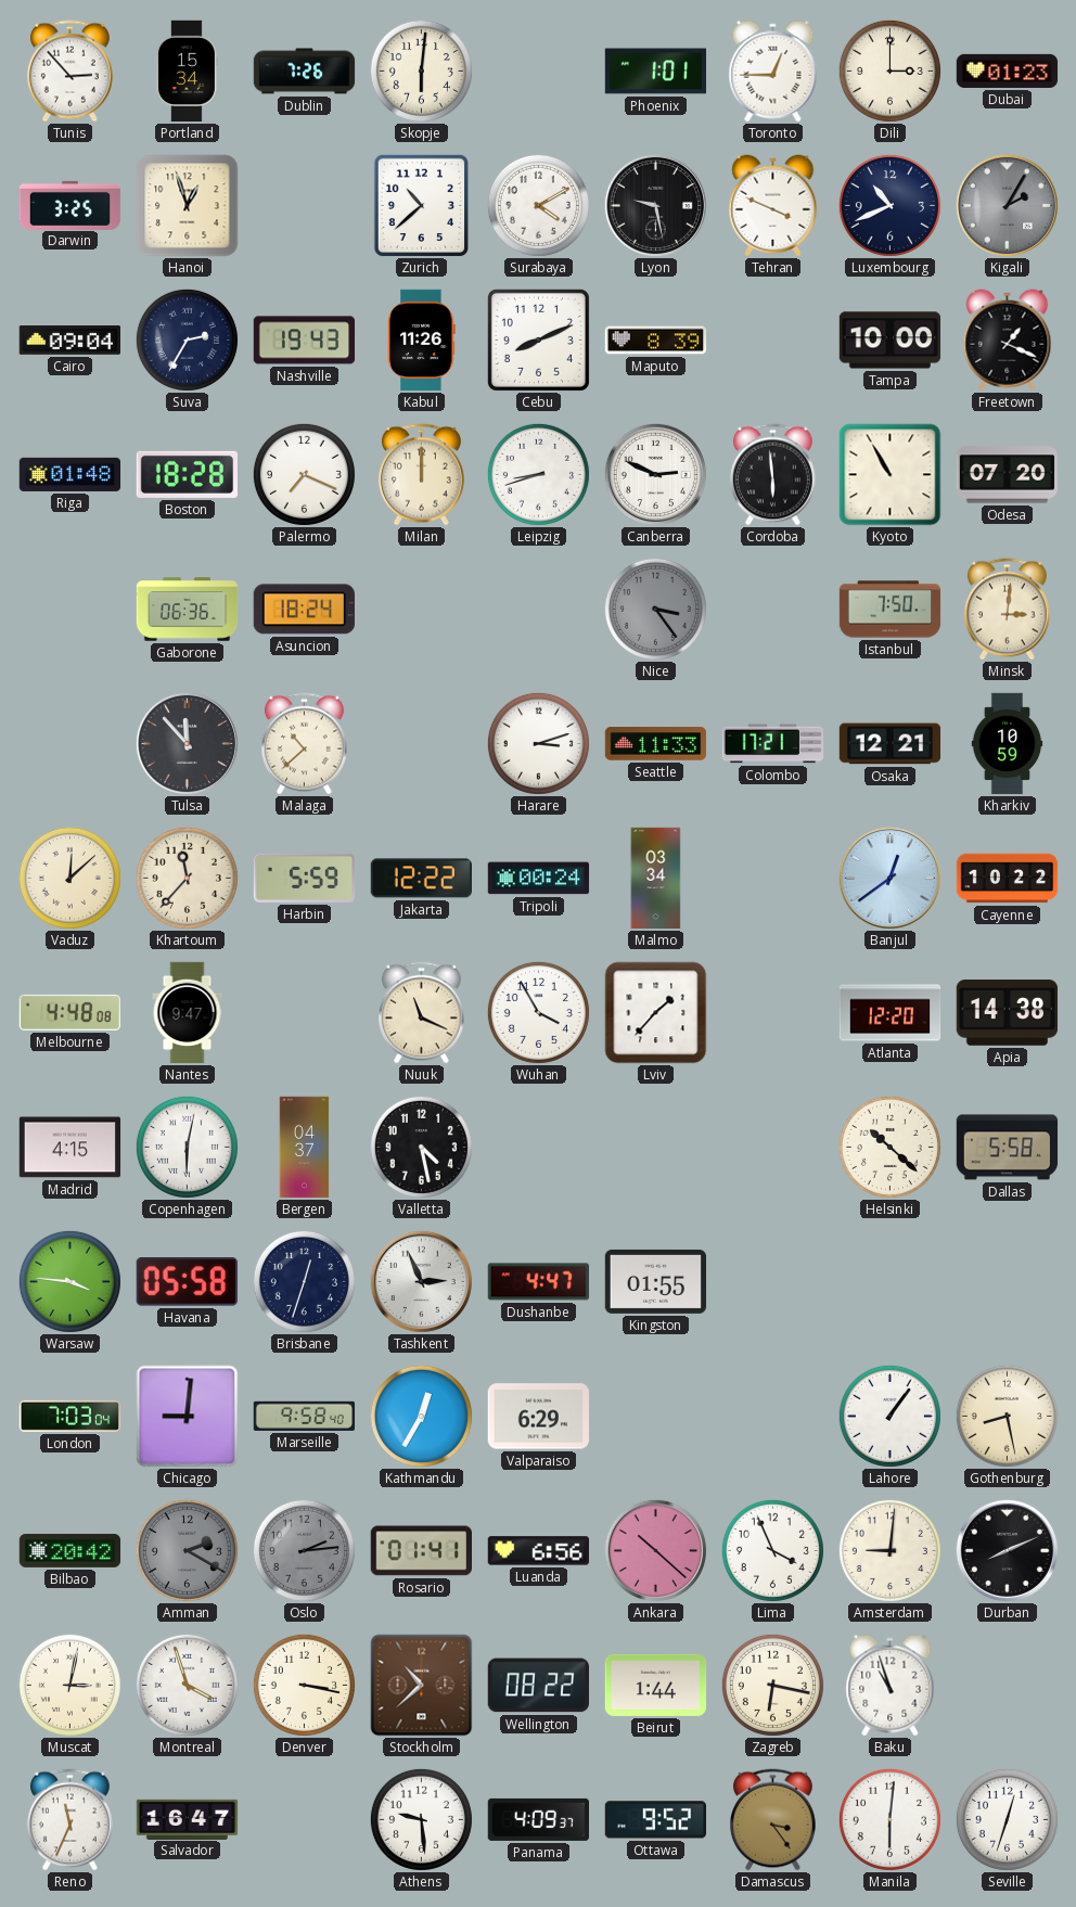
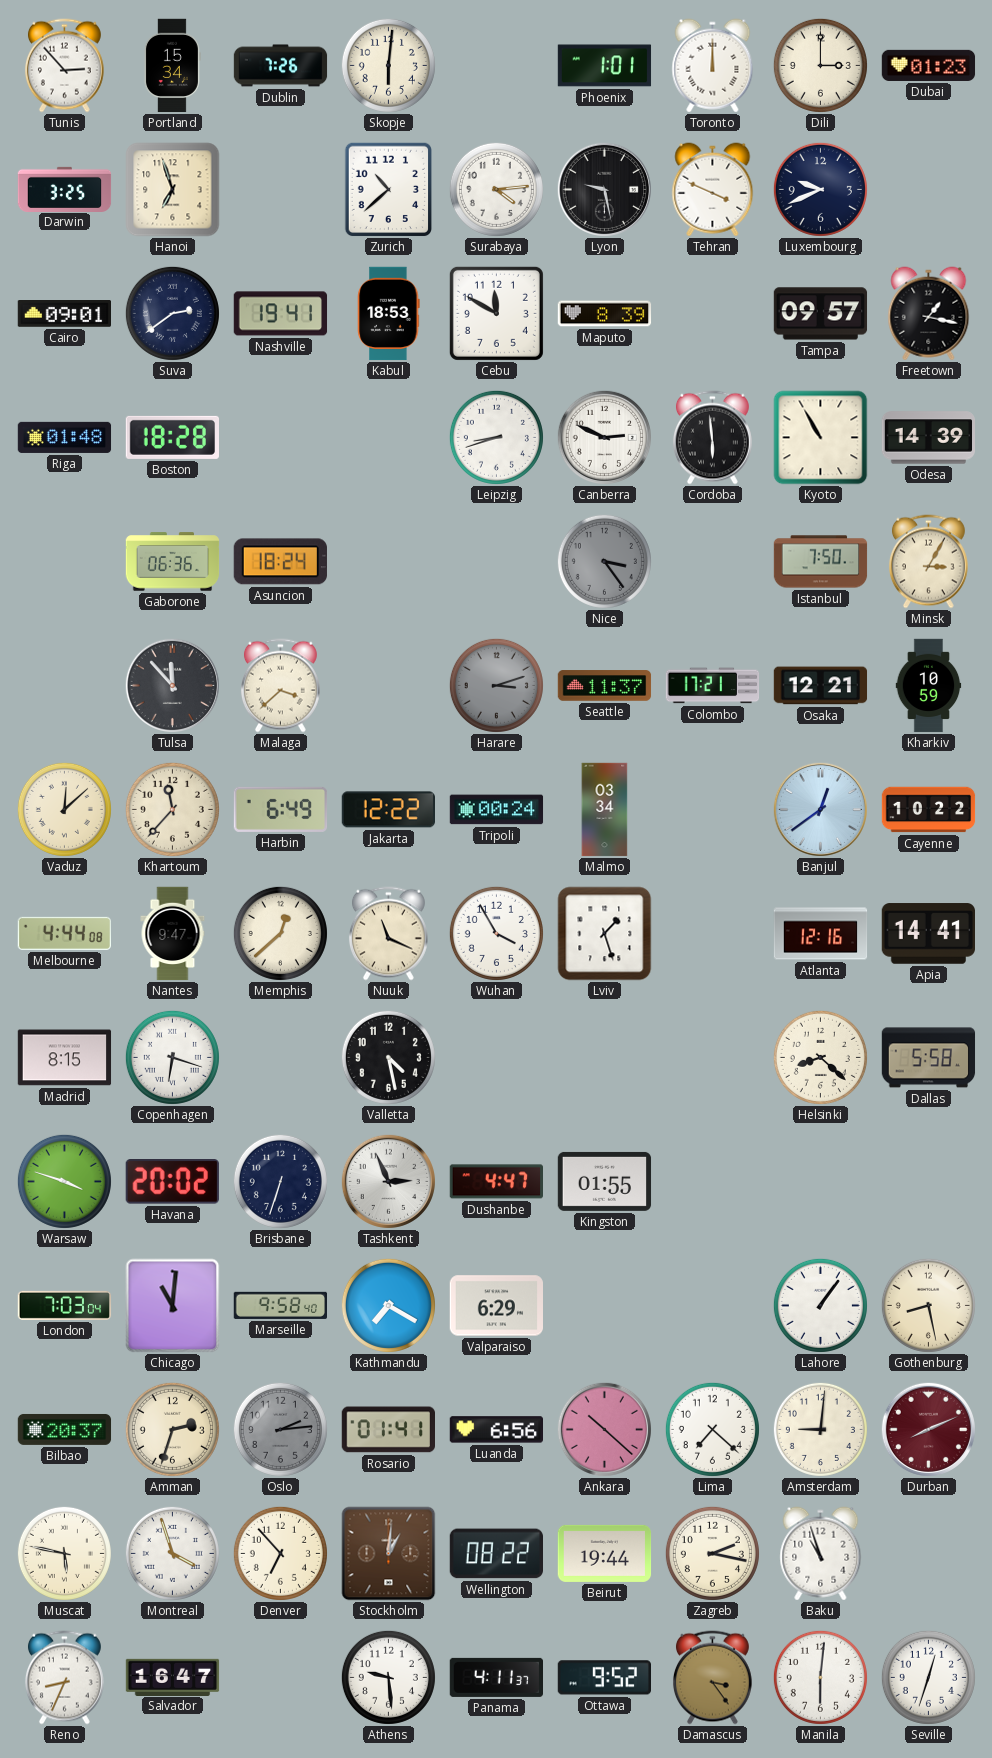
Toronto: 12:45 -> 12:00
Hanoi: 12:57 -> 6:57
Surabaya: 4:10 -> 4:14
Luxembourg: 10:41 -> 9:41
Kigali: 2:05 -> none
Cairo: 09:04 -> 09:01
Suva: 2:35 -> 2:39
Nashville: 19:43 -> 19:41
Kabul: 11:26 -> 18:53
Cebu: 8:11 -> 11:50
Tampa: 10:00 -> 09:57
Freetown: 1:19 -> 1:17
Palermo: 7:19 -> none
Milan: 12:00 -> none
Odesa: 07:20 -> 14:39
Minsk: 3:01 -> 3:05
Malaga: 10:38 -> 3:38
Harare dial: white -> grey
Seattle: 11:33 -> 11:37
Harbin: 5:59 -> 6:49
Melbourne: 4:48 -> 4:44
Memphis: none -> 12:38
Lviv: 1:37 -> 1:27
Atlanta: 12:20 -> 12:16
Apia: 14:38 -> 14:41
Madrid: 4:15 -> 8:15
Copenhagen: 6:02 -> 6:18
Bergen: 04:37 -> none
Helsinki: 10:22 -> 8:22
Warsaw: 3:46 -> 3:48
Havana: 05:58 -> 20:02
Brisbane: 12:33 -> 6:33
Chicago: 9:01 -> 11:01
Kathmandu: 12:35 -> 7:20
Bilbao: 20:42 -> 20:37
Amman: 2:20 -> 2:33
Amman dial: grey -> cream
Lima: 3:56 -> 7:22
Durban dial: black -> burgundy
Muscat: 3:02 -> 5:47
Denver: 3:17 -> 6:53
Stockholm: 10:38 -> 1:01
Beirut: 1:44 -> 19:44
Zagreb: 6:17 -> 2:17
Reno: 11:34 -> 8:34
Panama: 4:09 -> 4:11
